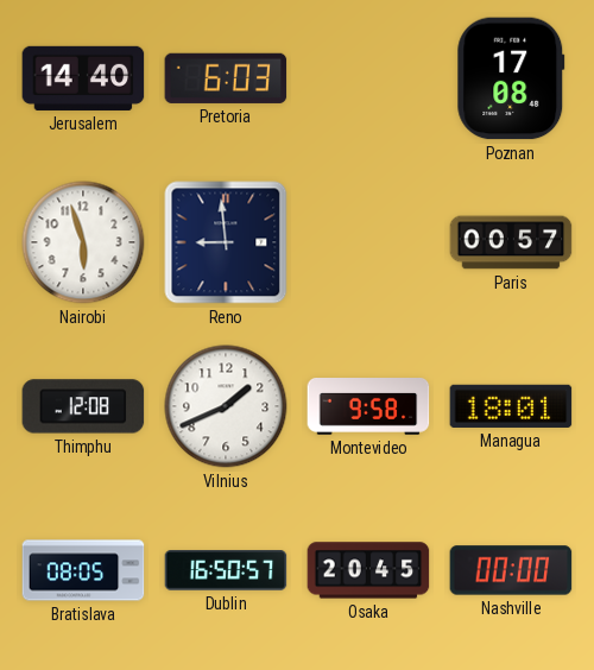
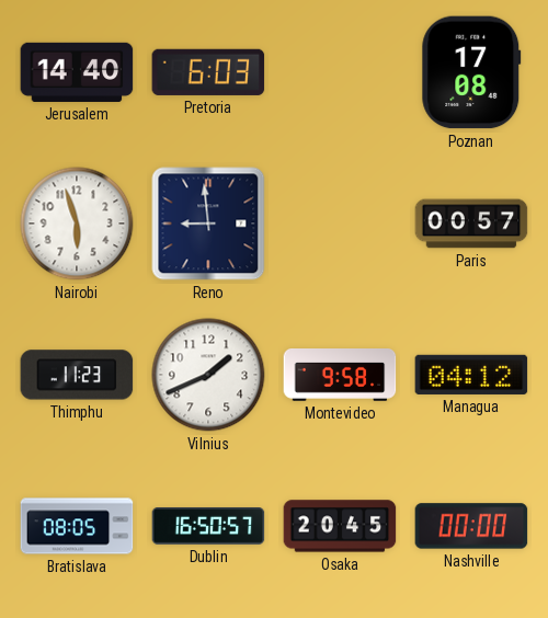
Thimphu: 12:08 -> 11:23
Managua: 18:01 -> 04:12
